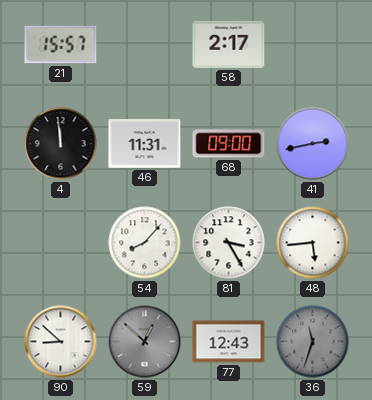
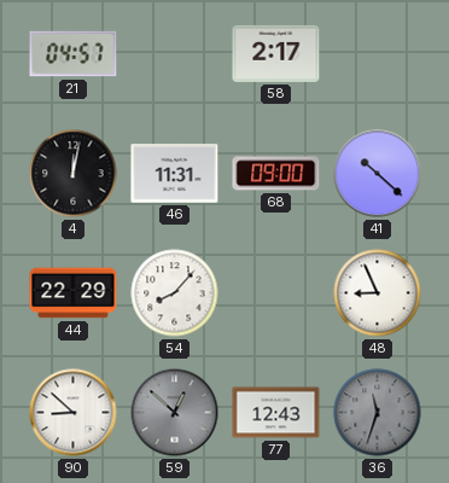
21: 15:57 -> 04:57
4: 11:59 -> 12:02
41: 2:43 -> 10:22
44: none -> 22:29
81: 3:25 -> none
48: 5:44 -> 8:56
